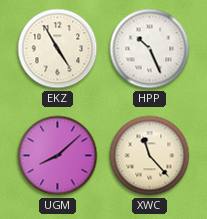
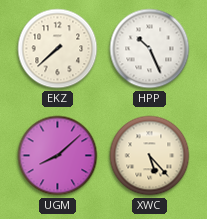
EKZ: 4:55 -> 7:38
XWC: 11:23 -> 5:23
